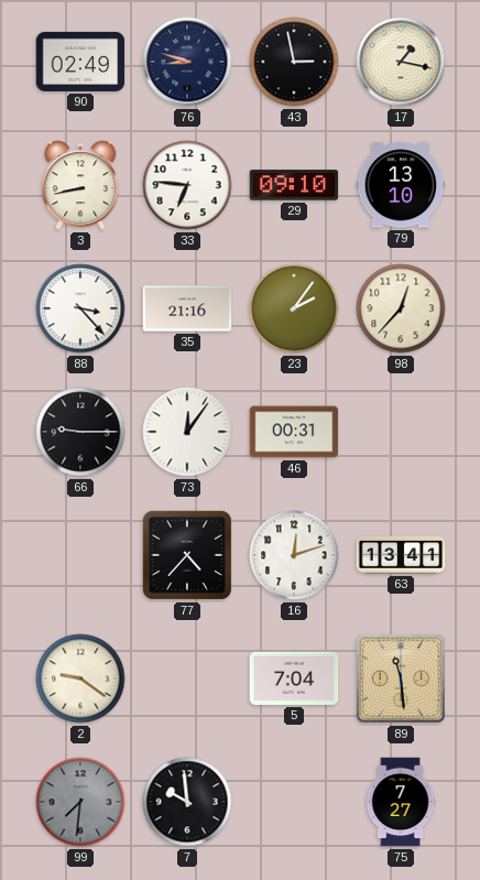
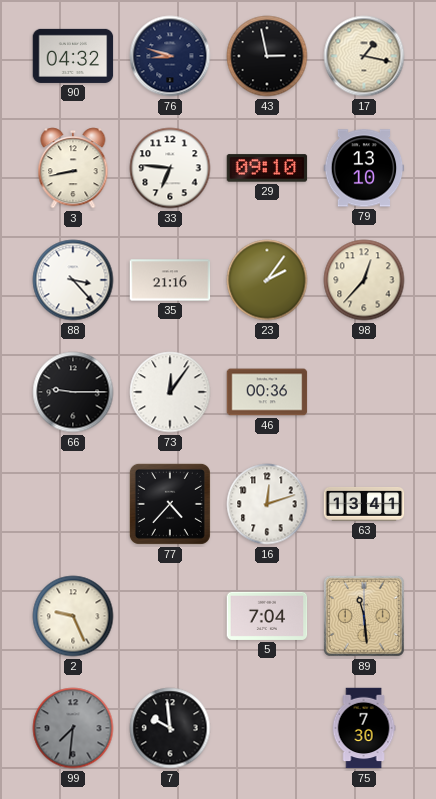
90: 02:49 -> 04:32
46: 00:31 -> 00:36
2: 9:21 -> 9:26
75: 7:27 -> 7:30
